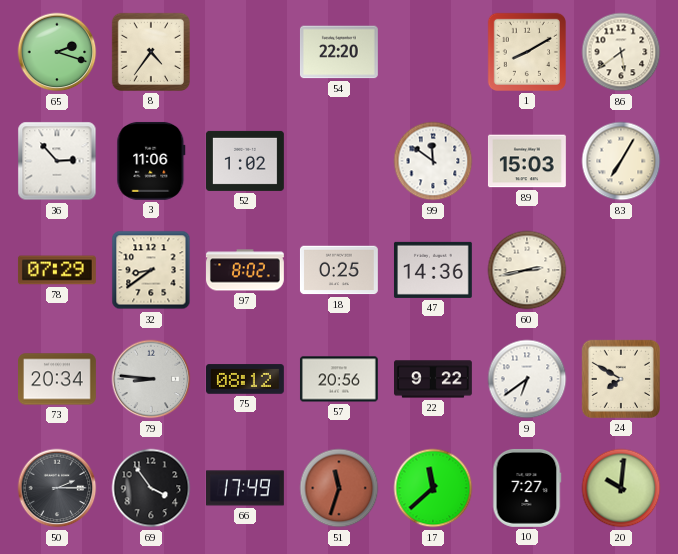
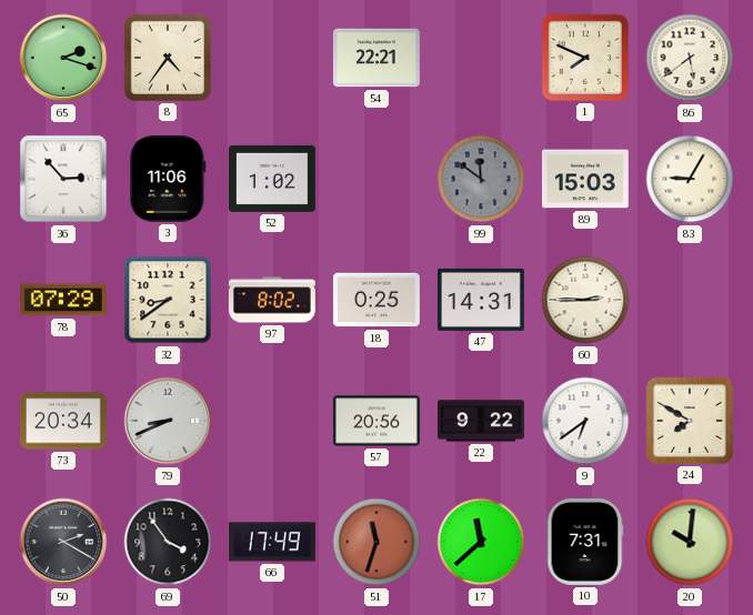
54: 22:20 -> 22:21
1: 8:10 -> 7:49
99 dial: white -> grey
83: 7:05 -> 9:05
47: 14:36 -> 14:31
60: 2:43 -> 2:45
79: 8:46 -> 8:41
75: 08:12 -> none
50: 2:15 -> 2:20
10: 7:27 -> 7:31
